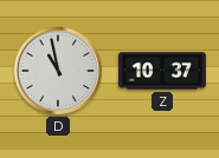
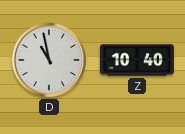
Z: 10:37 -> 10:40
